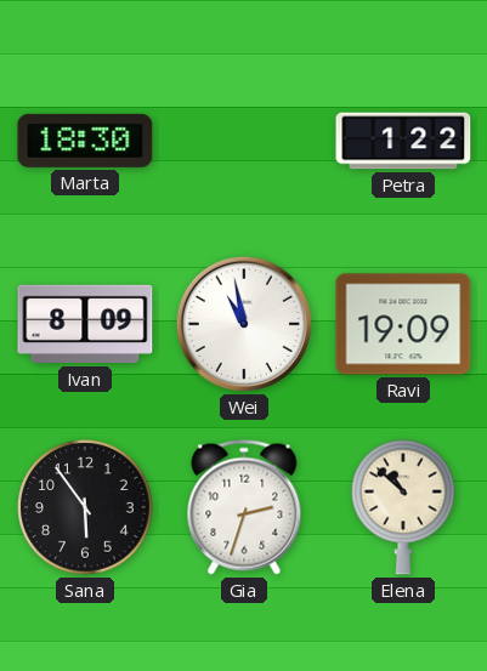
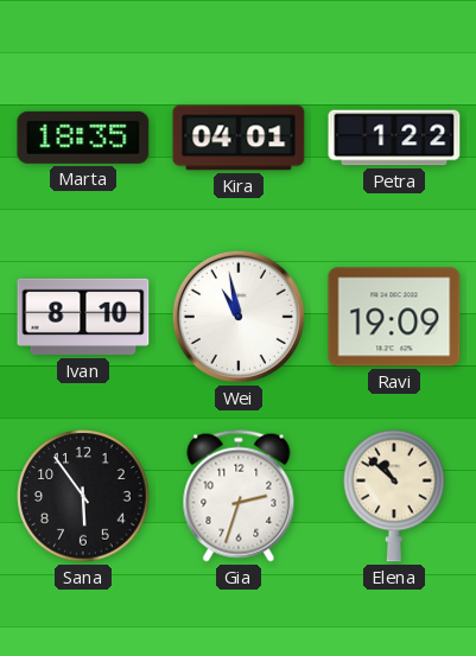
Marta: 18:30 -> 18:35
Kira: none -> 04:01
Ivan: 8:09 -> 8:10
